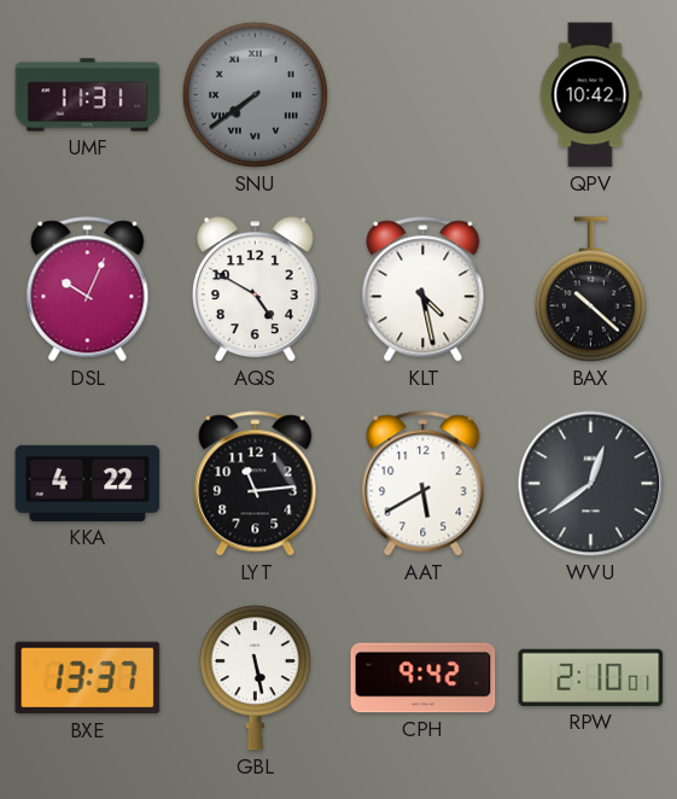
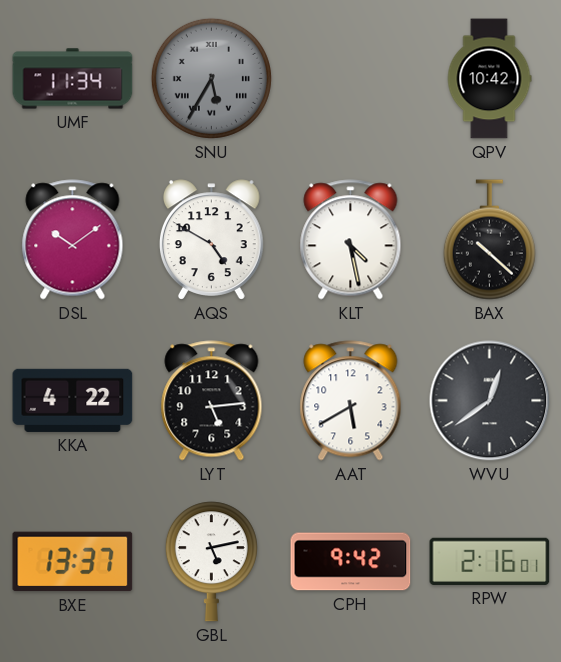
UMF: 11:31 -> 11:34
SNU: 7:39 -> 5:35
DSL: 10:04 -> 10:09
LYT: 11:14 -> 5:14
GBL: 5:28 -> 5:13
RPW: 2:10 -> 2:16
